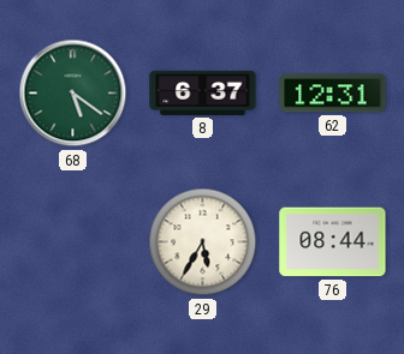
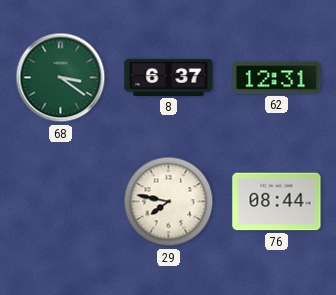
68: 5:21 -> 3:21
29: 5:35 -> 7:47
